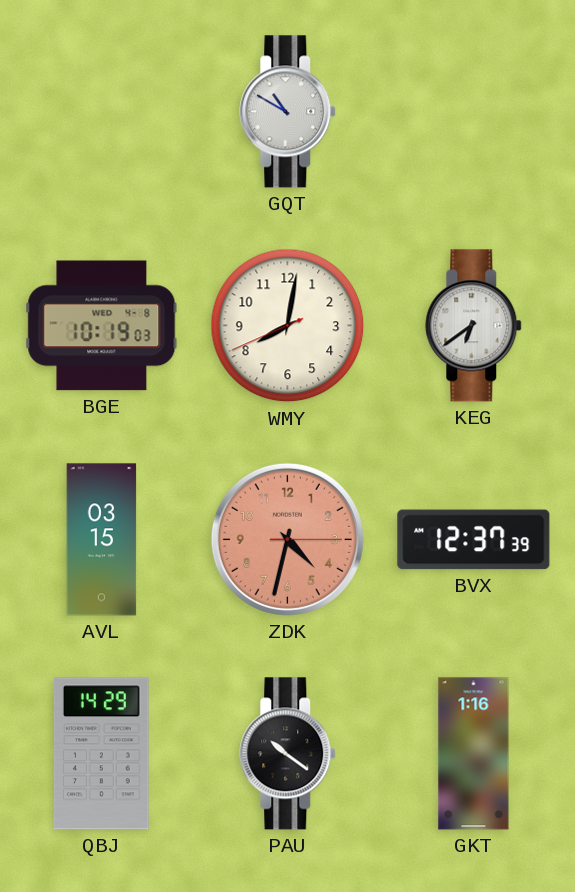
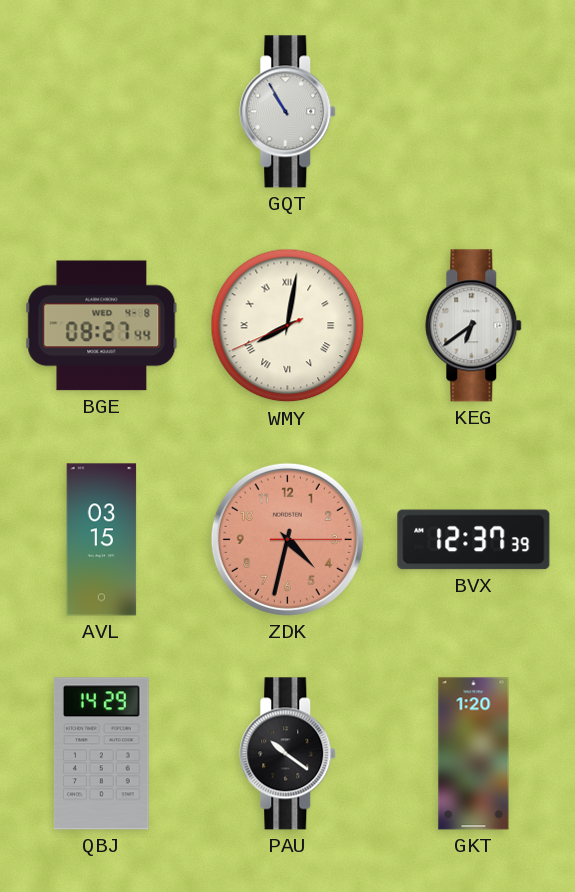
GQT: 10:50 -> 10:55
BGE: 10:19 -> 08:27
WMY numerals: Arabic -> Roman
GKT: 1:16 -> 1:20
